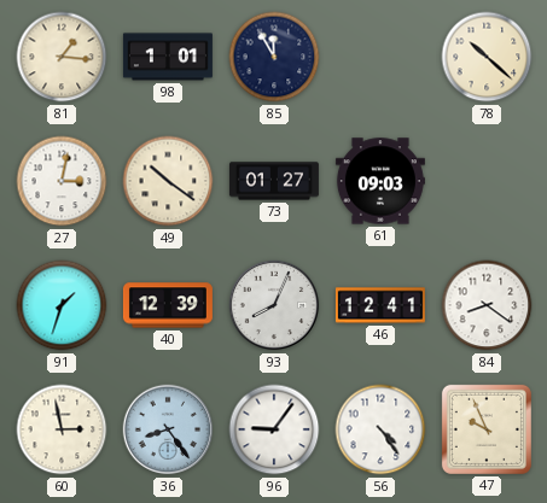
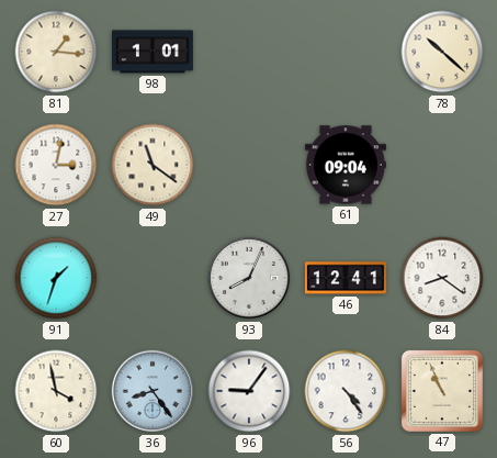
85: 11:55 -> none
49: 10:21 -> 11:21
73: 01:27 -> none
61: 09:03 -> 09:04
40: 12:39 -> none
60: 2:58 -> 3:58
47: 9:56 -> 10:56
